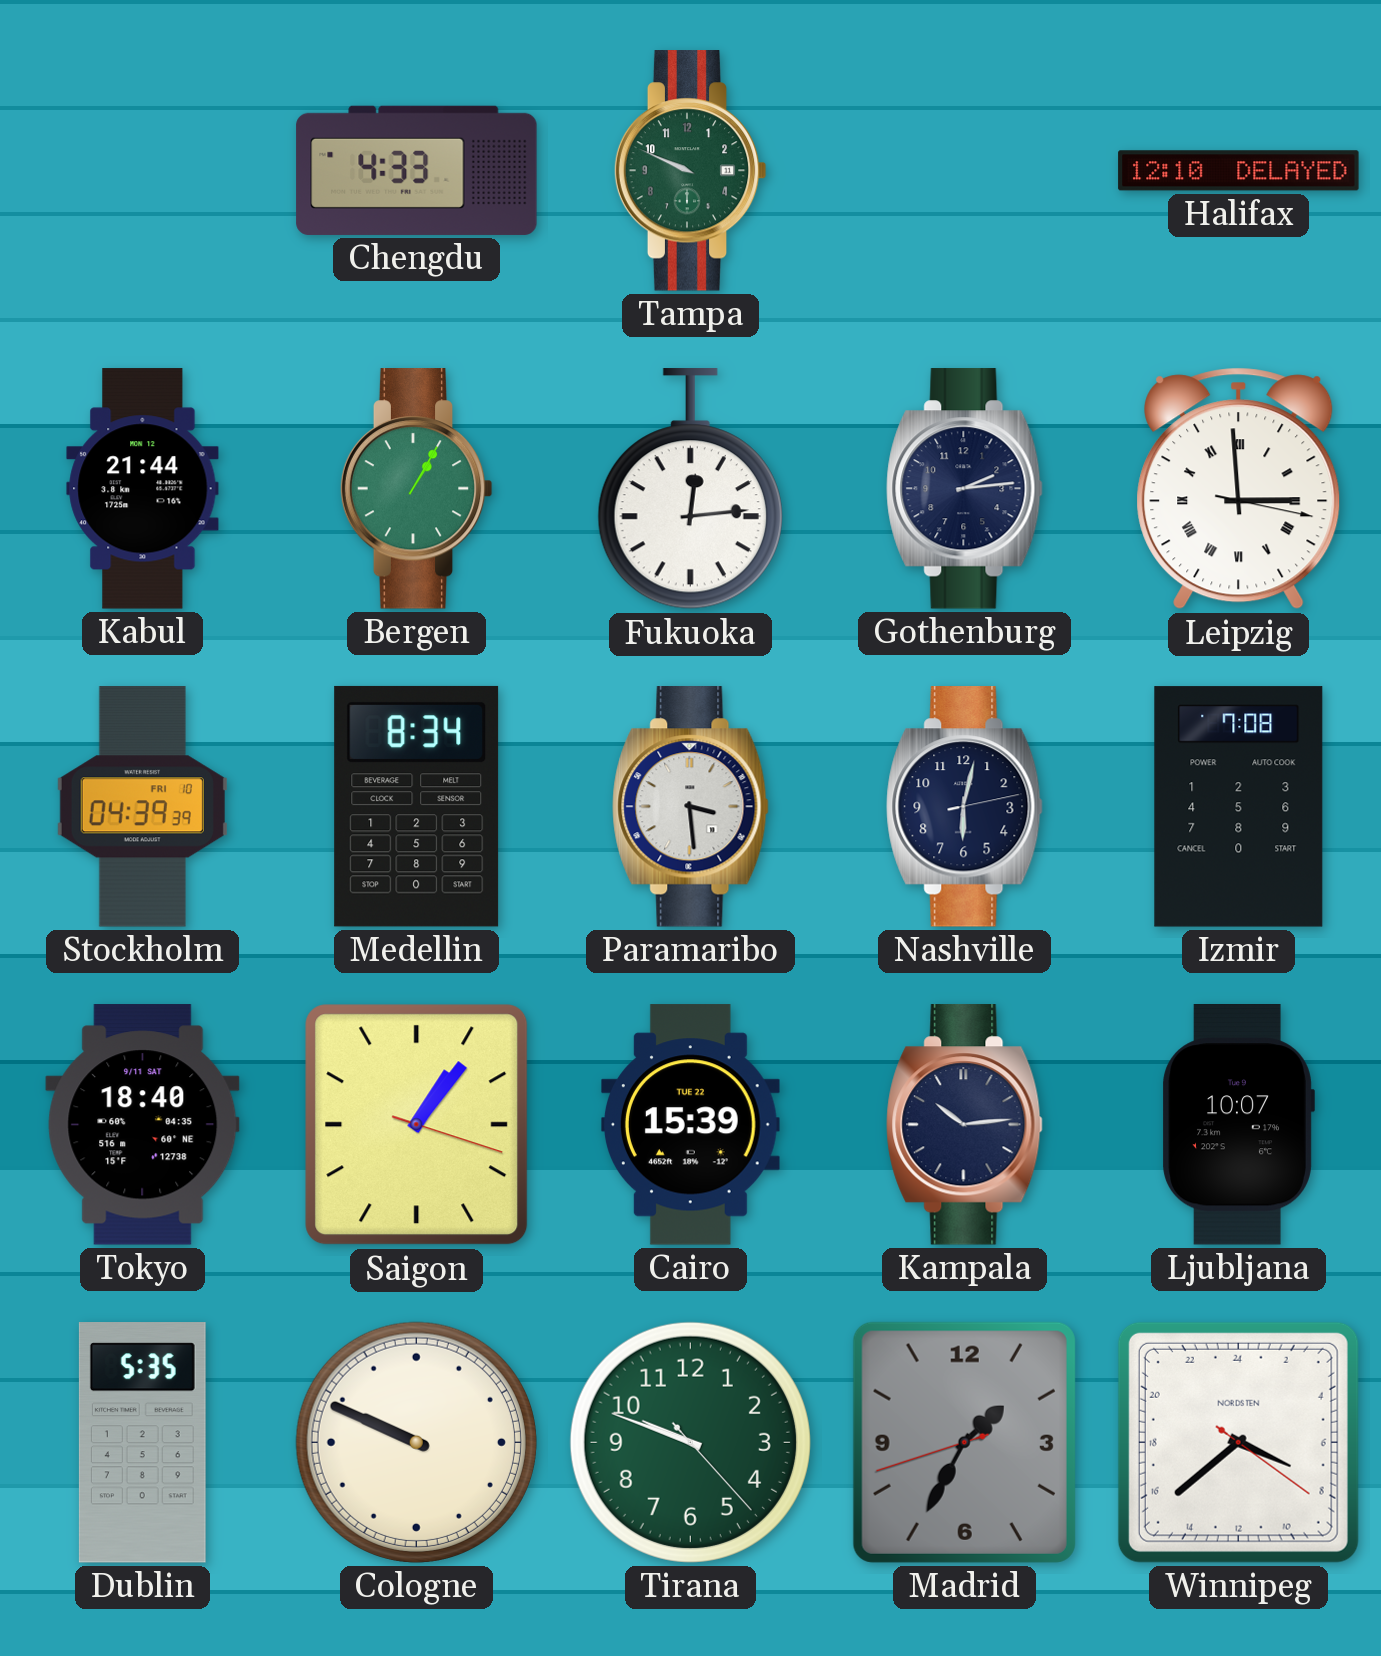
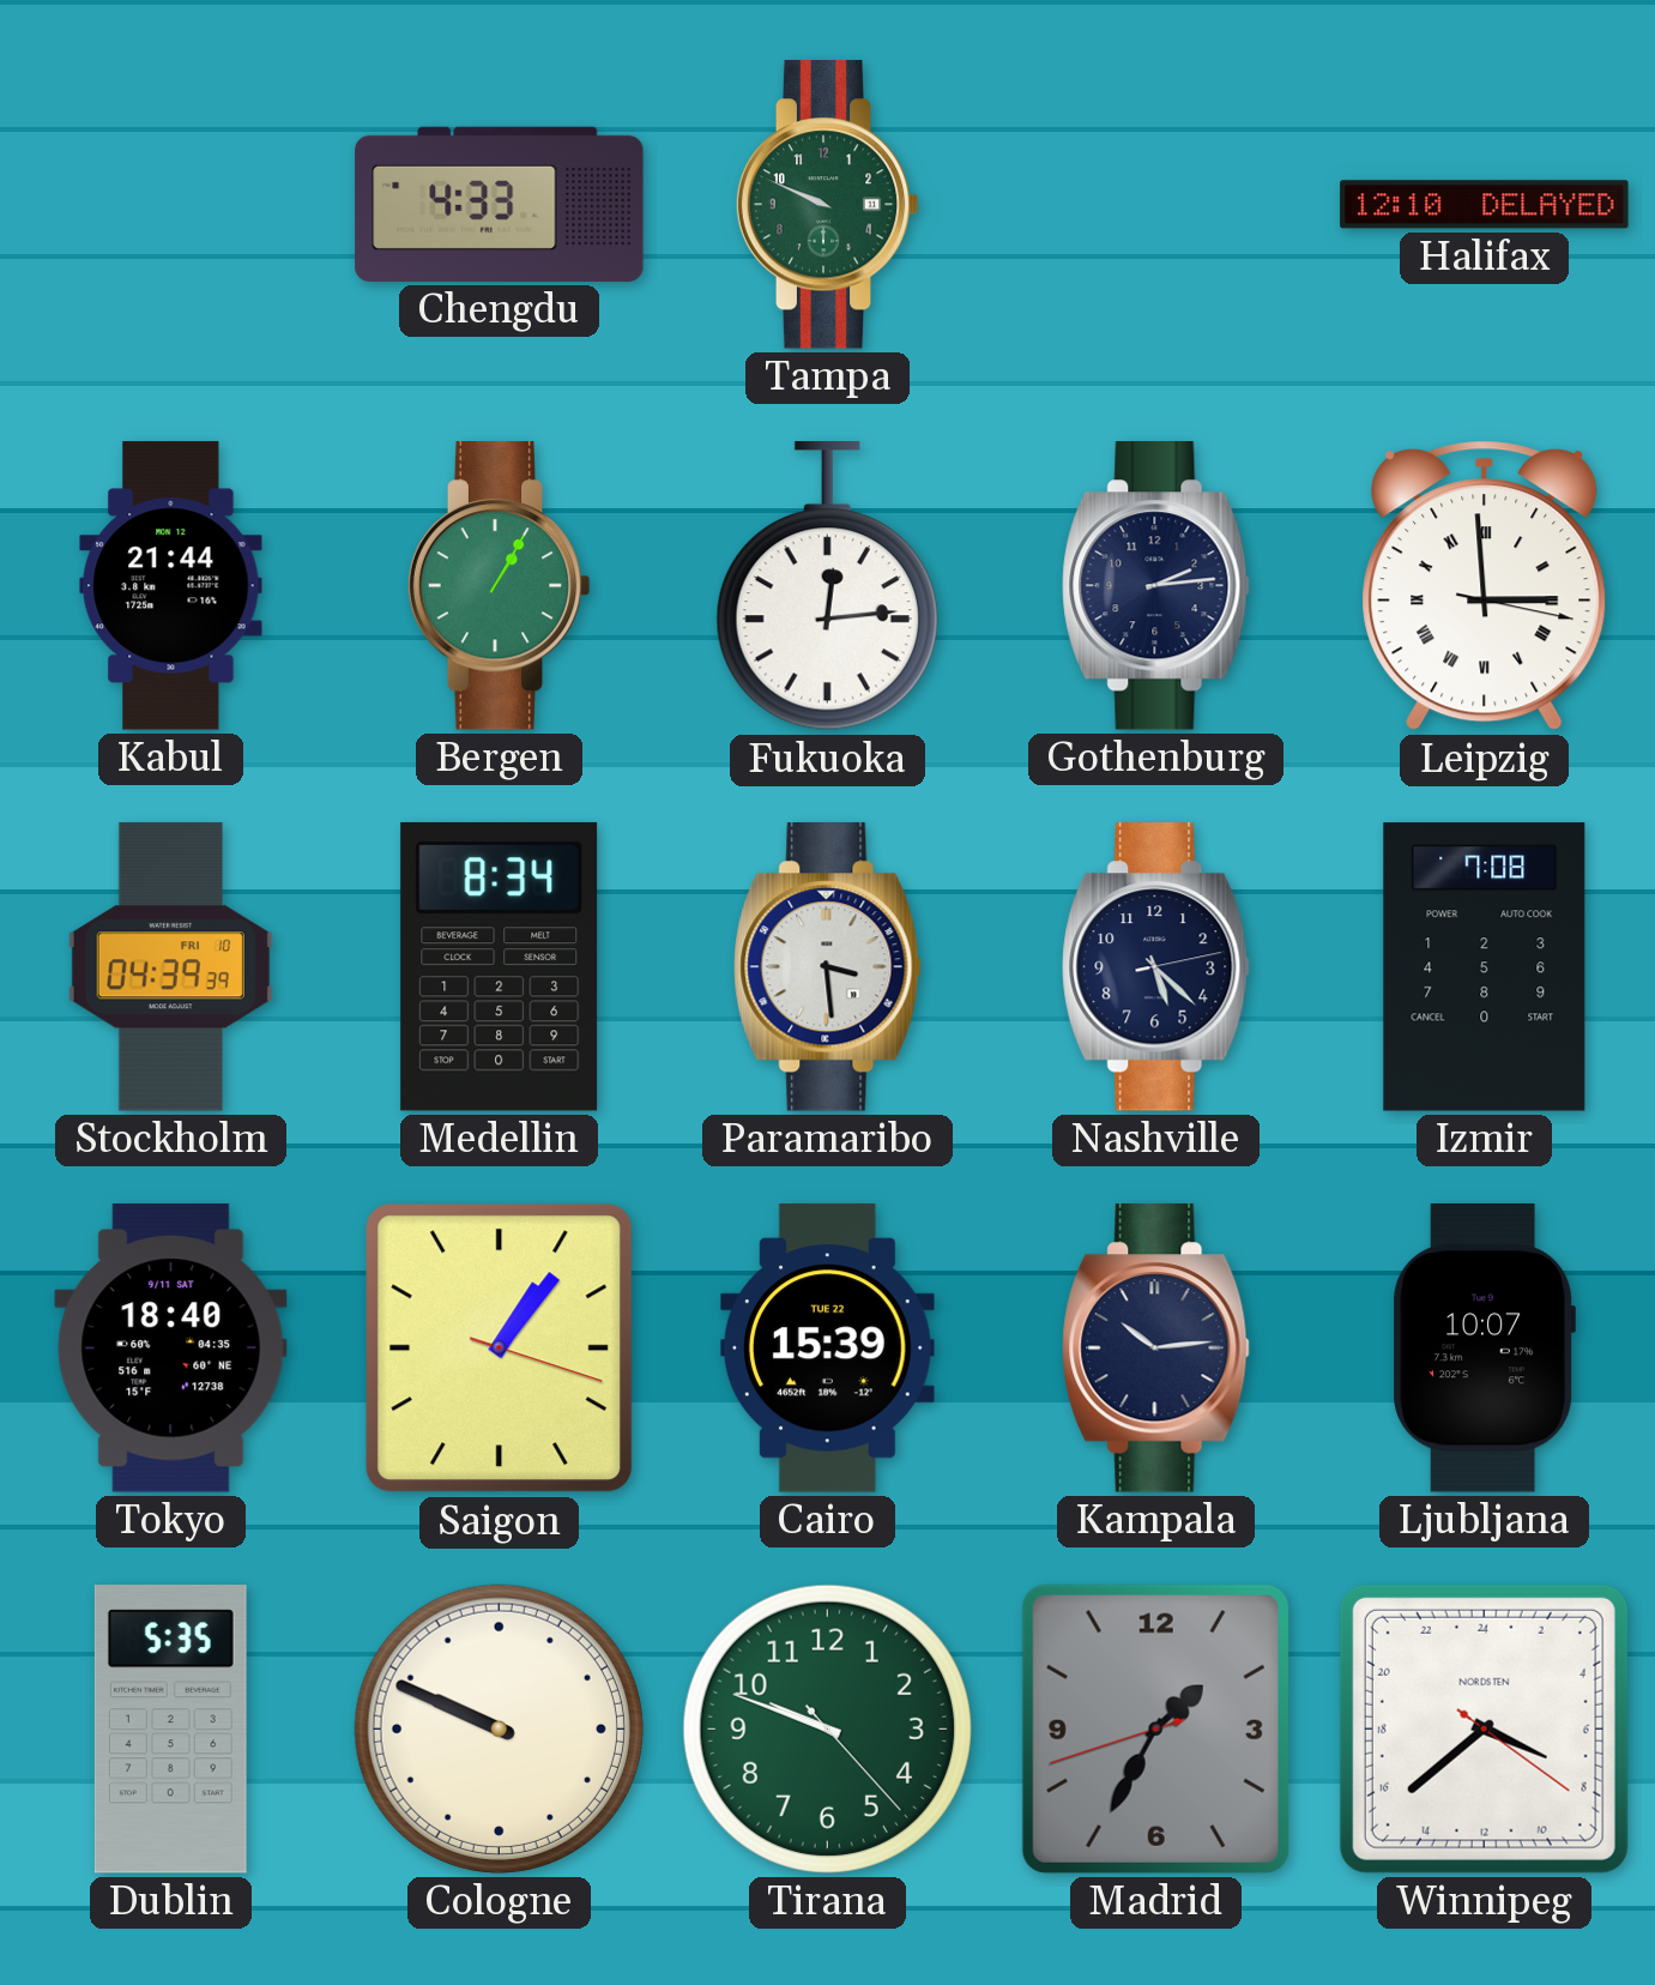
Nashville: 6:02 -> 5:22
